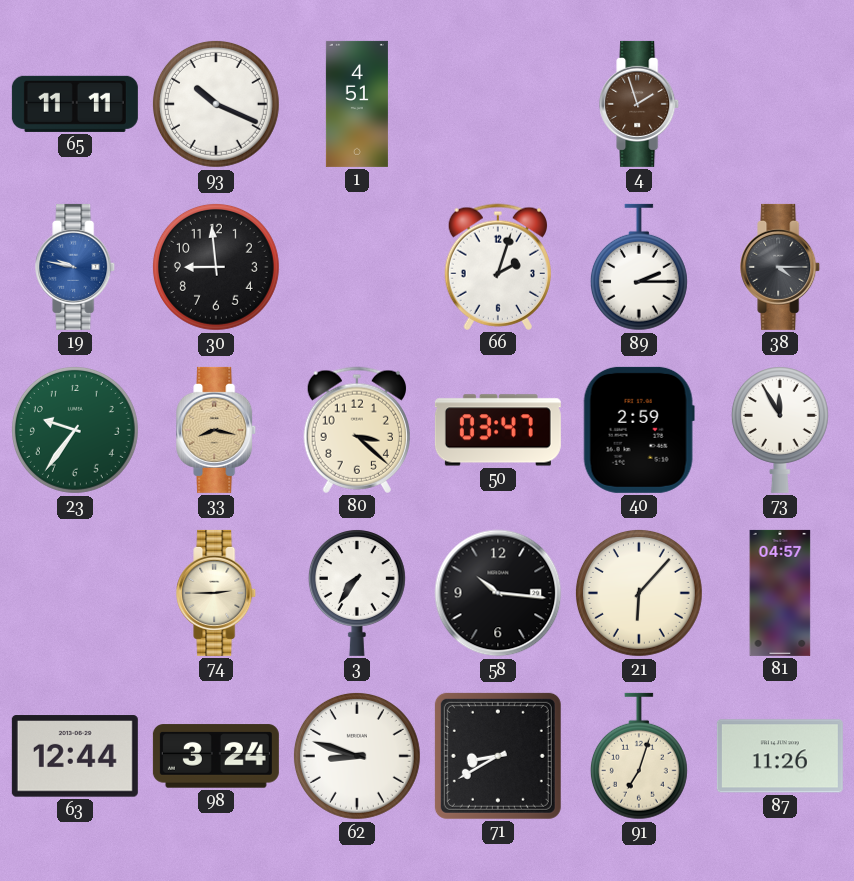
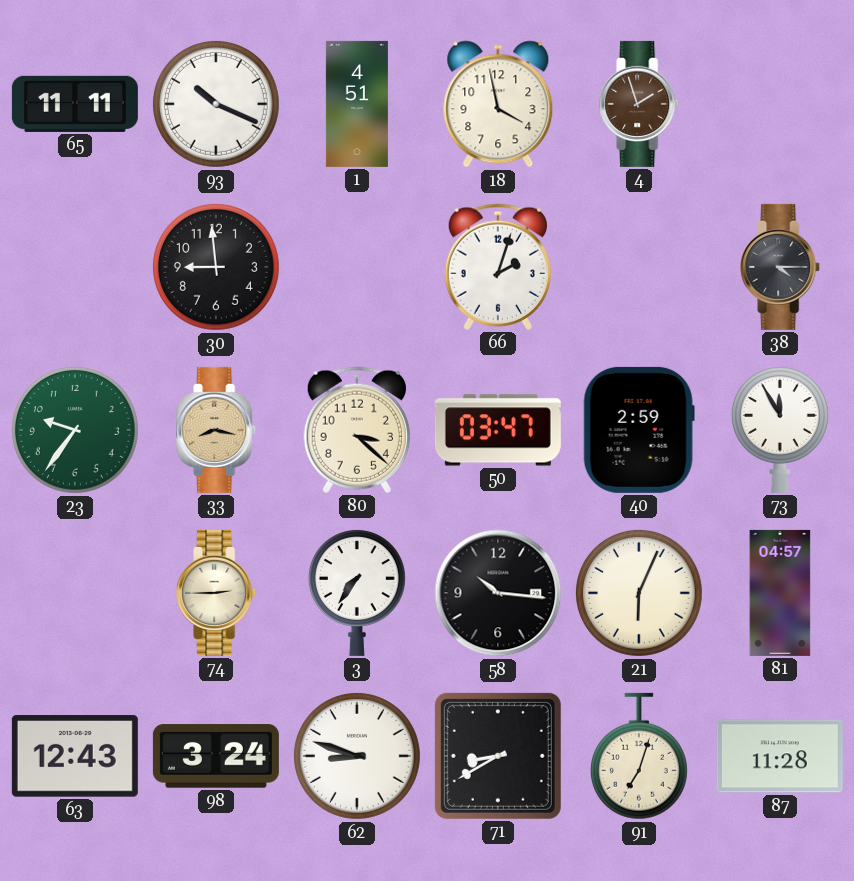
18: none -> 3:58
19: 9:47 -> none
89: 2:15 -> none
21: 6:07 -> 6:04
63: 12:44 -> 12:43
87: 11:26 -> 11:28
